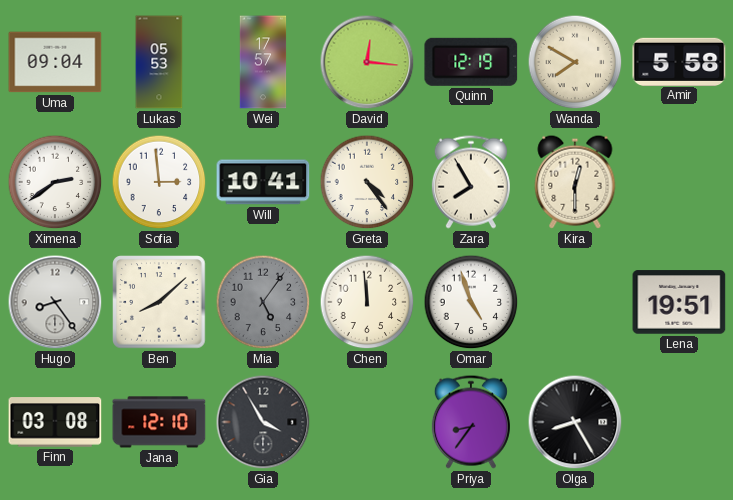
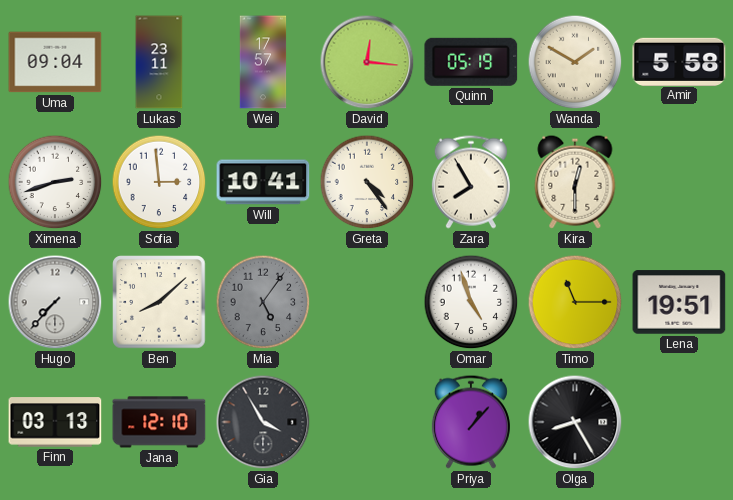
Lukas: 05:53 -> 23:11
Quinn: 12:19 -> 05:19
Wanda: 7:50 -> 1:50
Ximena: 2:39 -> 2:42
Hugo: 8:24 -> 7:37
Chen: 11:59 -> none
Timo: none -> 11:15
Finn: 03:08 -> 03:13
Priya: 8:36 -> 1:07
